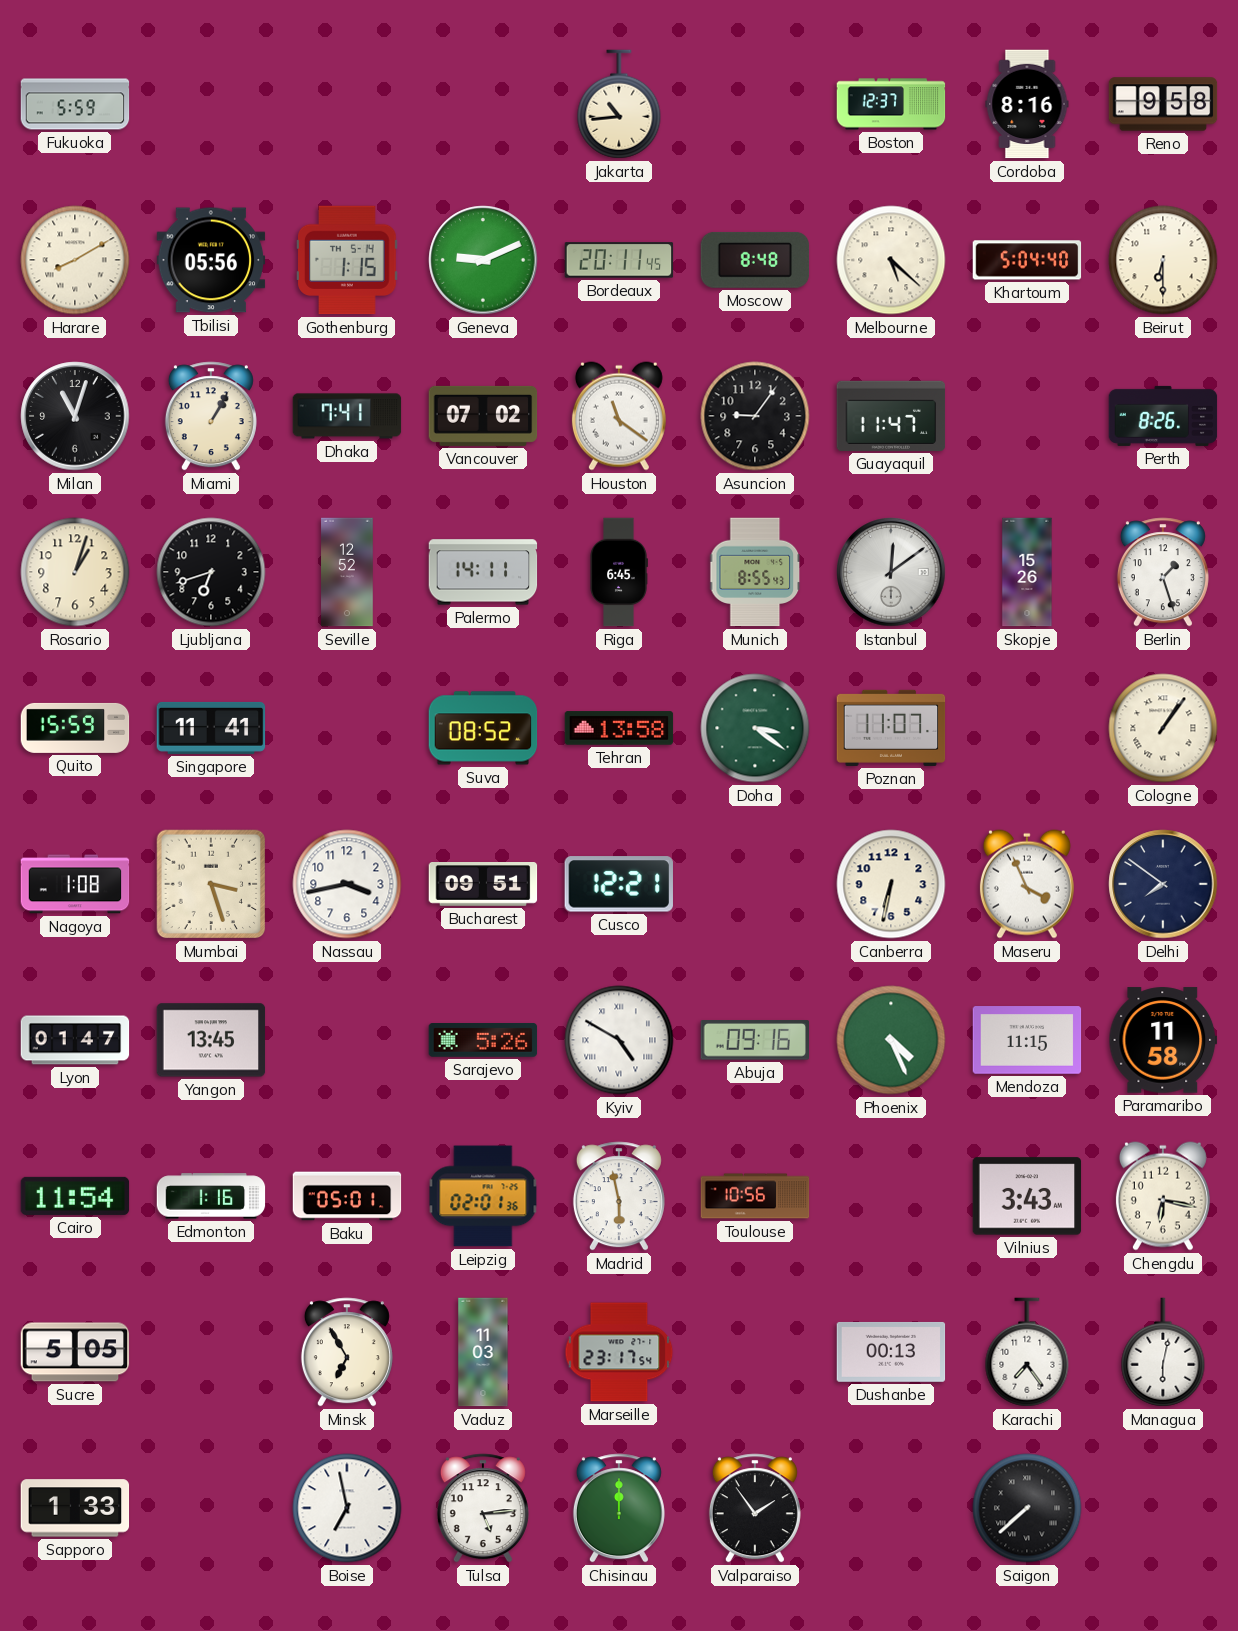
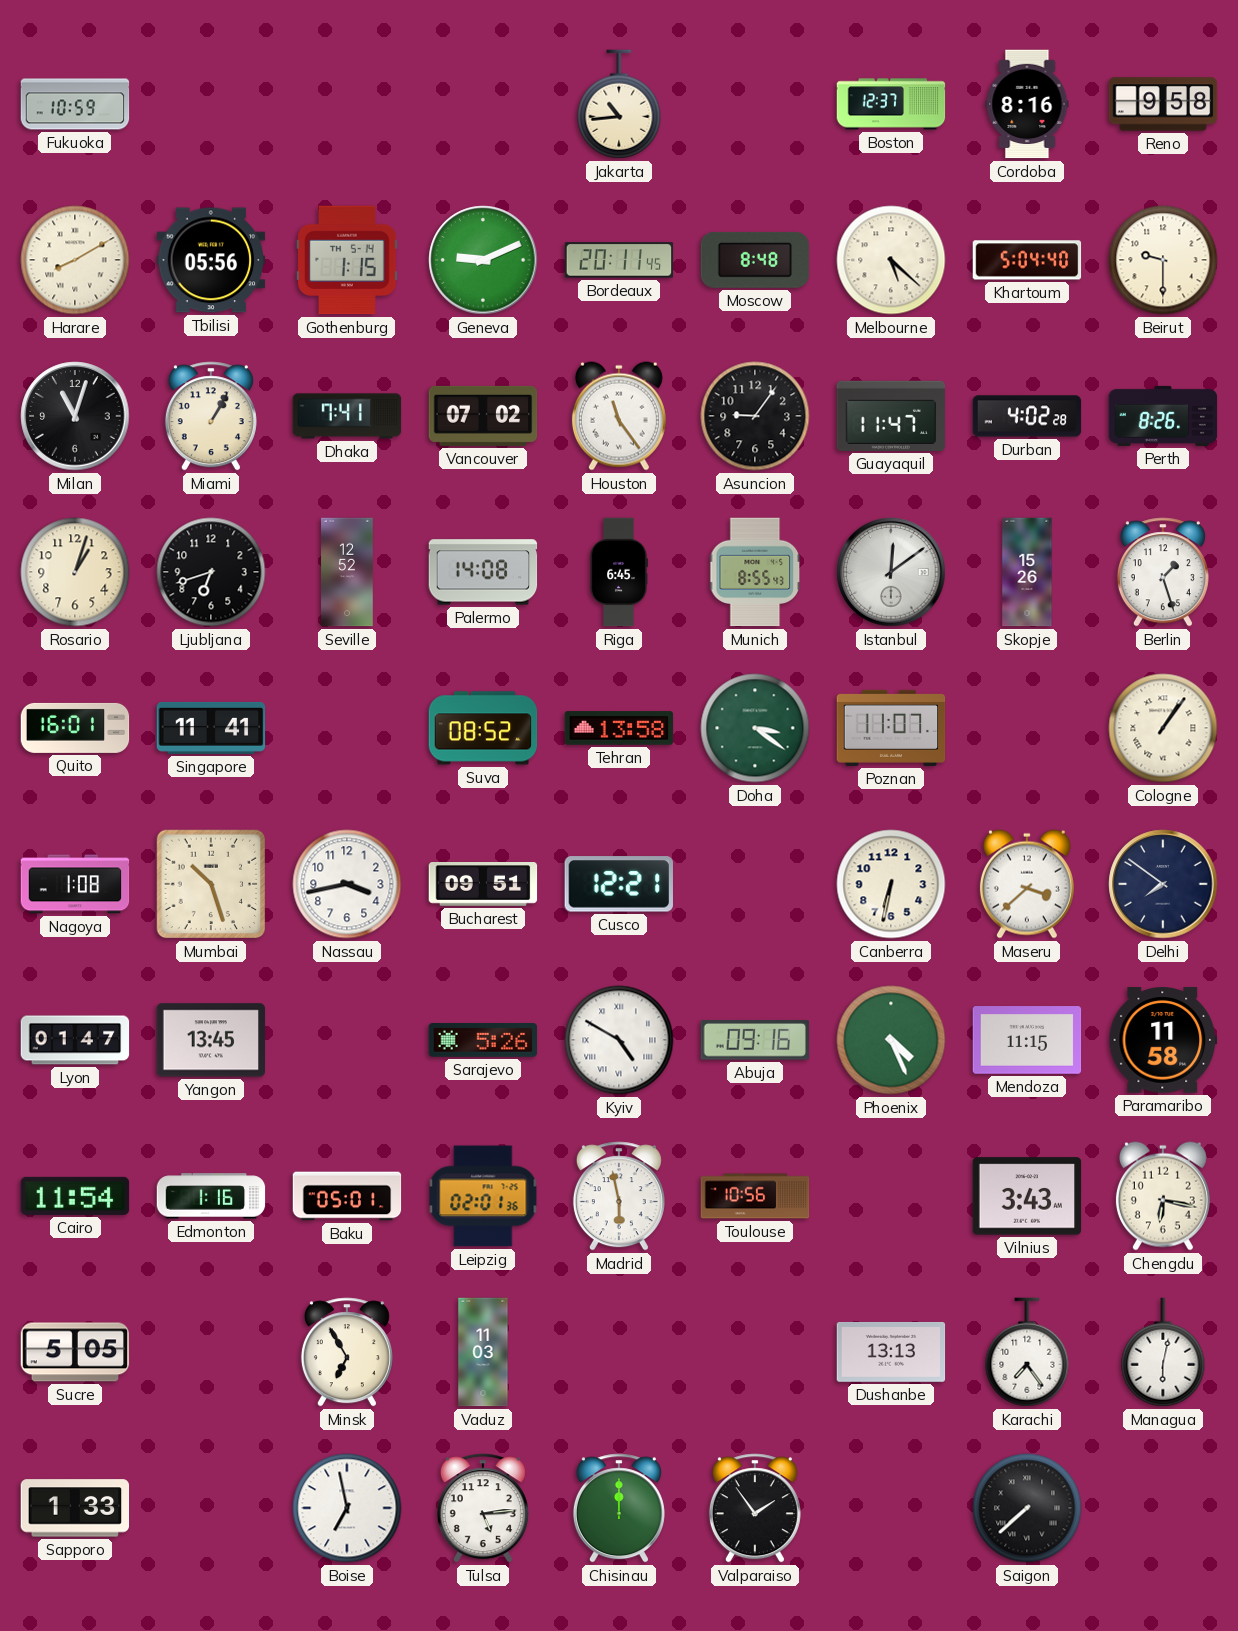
Fukuoka: 5:59 -> 10:59
Beirut: 6:30 -> 9:30
Houston: 11:21 -> 11:24
Durban: none -> 4:02
Palermo: 14:11 -> 14:08
Quito: 15:59 -> 16:01
Mumbai: 3:27 -> 10:27
Maseru: 3:56 -> 3:38
Marseille: 23:17 -> none
Dushanbe: 00:13 -> 13:13
